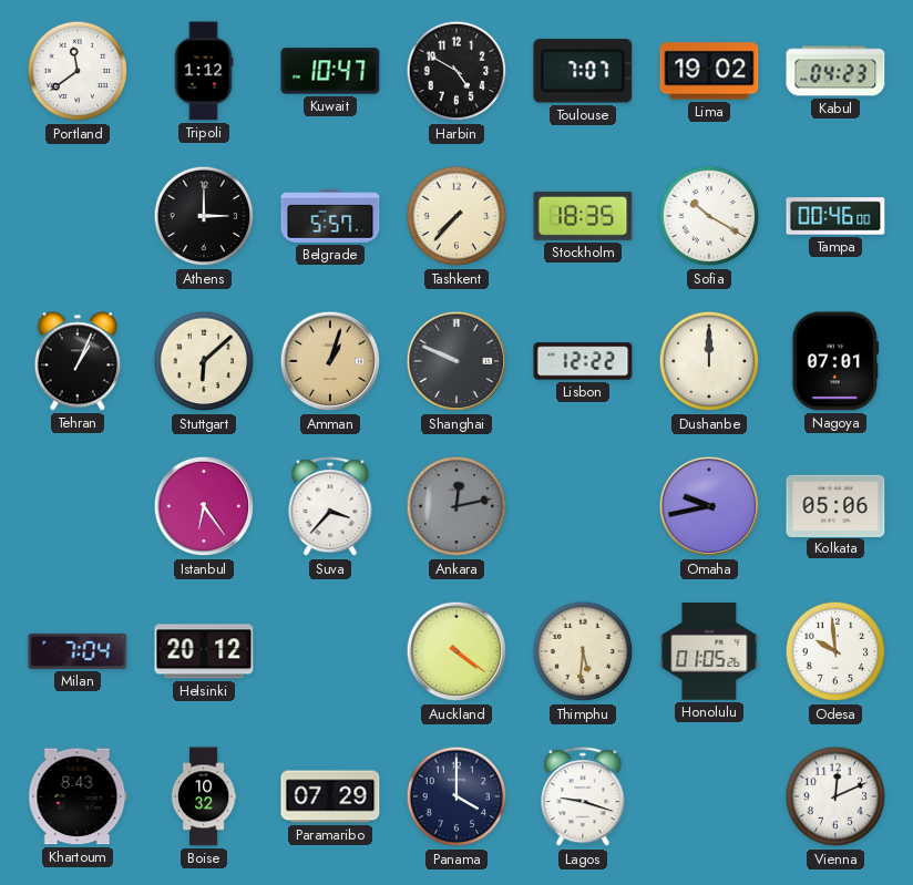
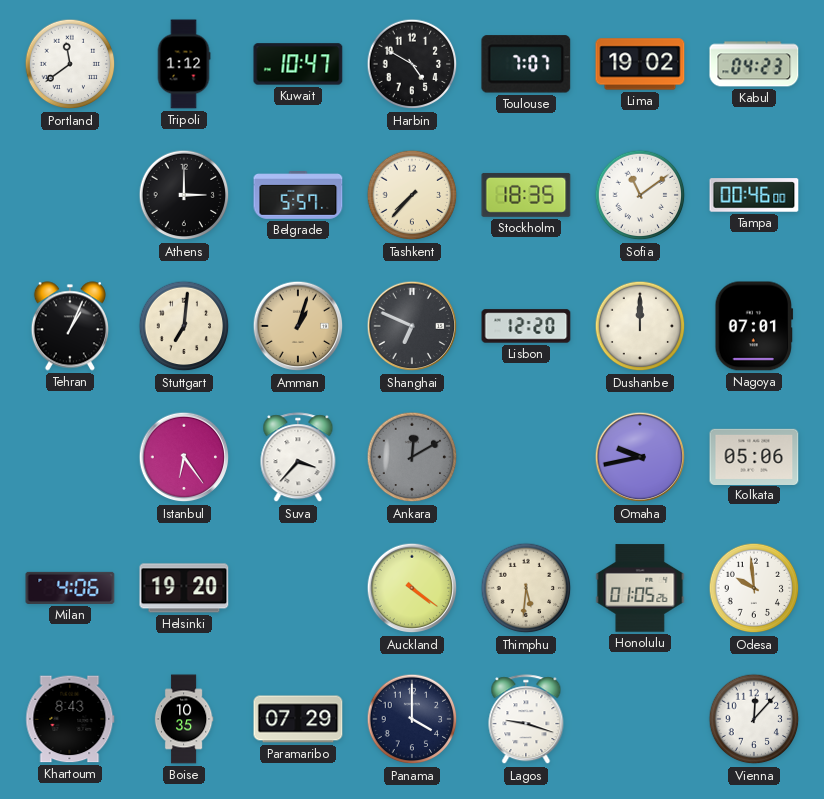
Sofia: 10:20 -> 11:09
Stuttgart: 6:08 -> 7:01
Shanghai: 9:49 -> 6:49
Lisbon: 12:22 -> 12:20
Ankara: 12:13 -> 12:10
Milan: 7:04 -> 4:06
Helsinki: 20:12 -> 19:20
Boise: 10:32 -> 10:35
Vienna: 12:11 -> 12:07
